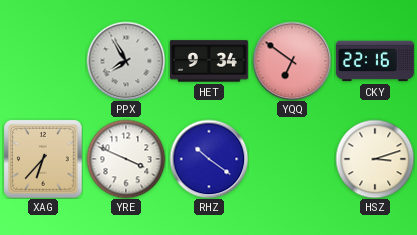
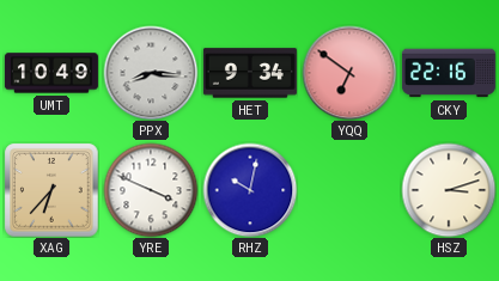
UMT: none -> 10:49
PPX: 7:55 -> 8:16
RHZ: 10:21 -> 10:02
